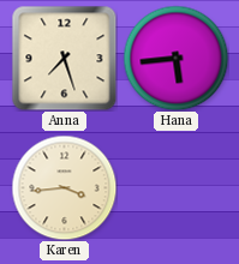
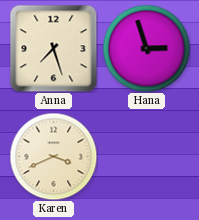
Hana: 5:44 -> 2:57
Karen: 3:44 -> 3:41
